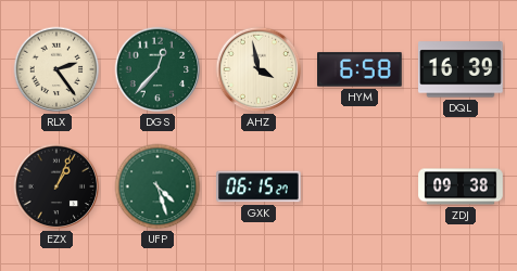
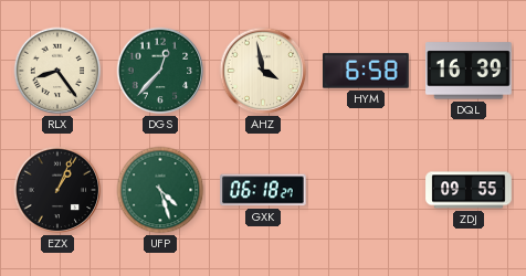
RLX: 2:24 -> 8:24
GXK: 06:15 -> 06:18
ZDJ: 09:38 -> 09:55
